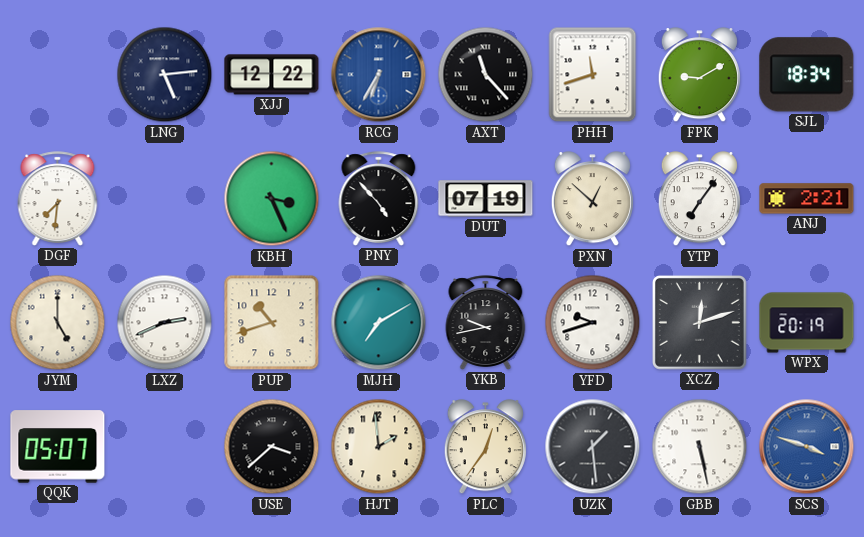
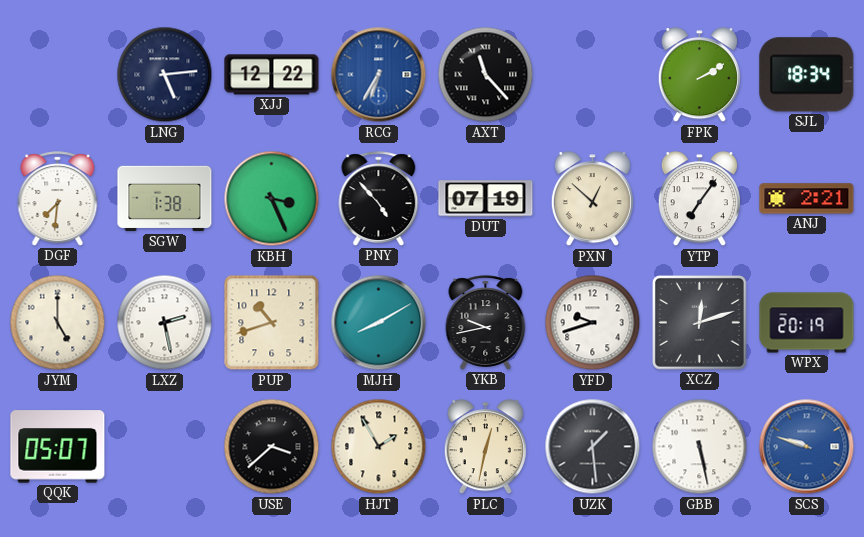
PHH: 11:42 -> none
FPK: 9:10 -> 2:10
SGW: none -> 1:38
LXZ: 2:41 -> 2:28
MJH: 7:10 -> 8:10
HJT: 1:59 -> 1:55
PLC: 12:36 -> 12:32
SCS: 3:48 -> 9:48
